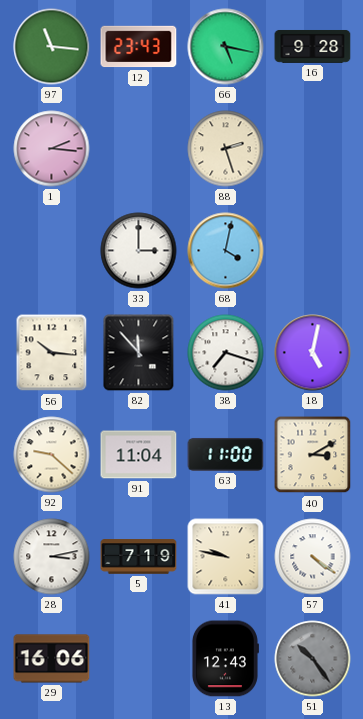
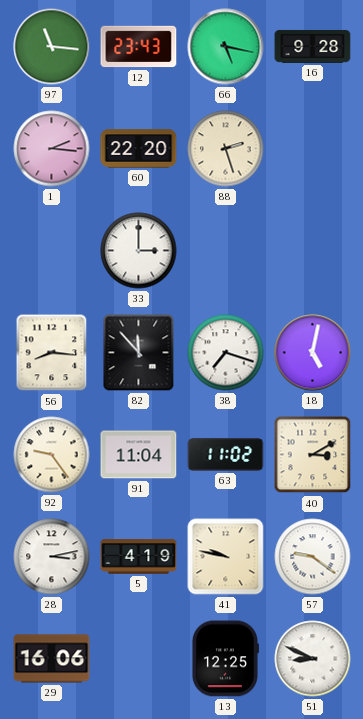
60: none -> 22:20
68: 4:02 -> none
56: 10:16 -> 8:16
92: 9:22 -> 9:24
63: 11:00 -> 11:02
5: 7:19 -> 4:19
57: 4:21 -> 9:21
13: 12:43 -> 12:25
51: 10:24 -> 8:49
51 dial: grey -> white
